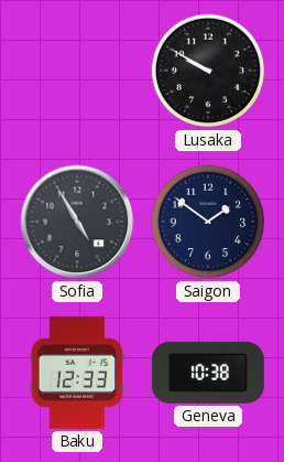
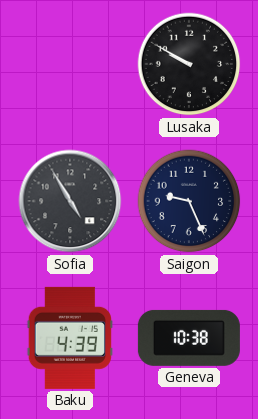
Saigon: 1:51 -> 9:26
Baku: 12:33 -> 4:39
